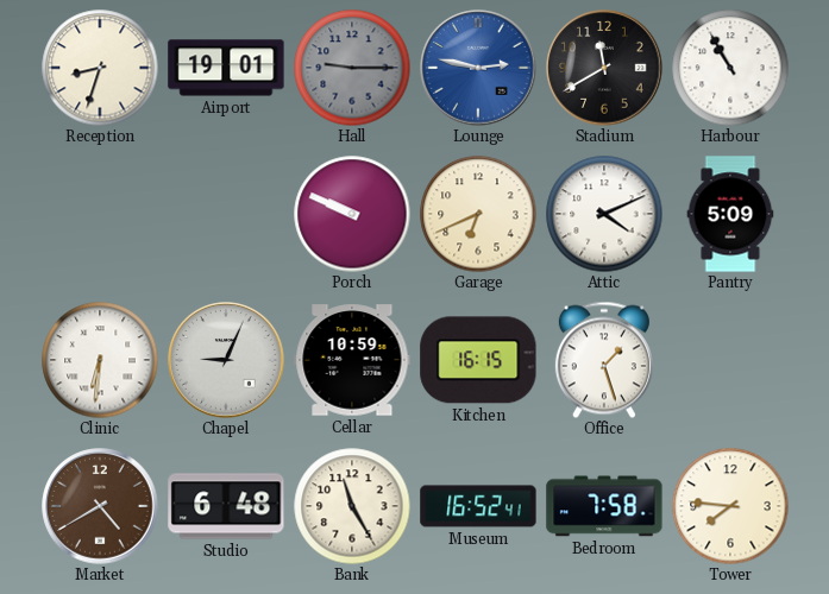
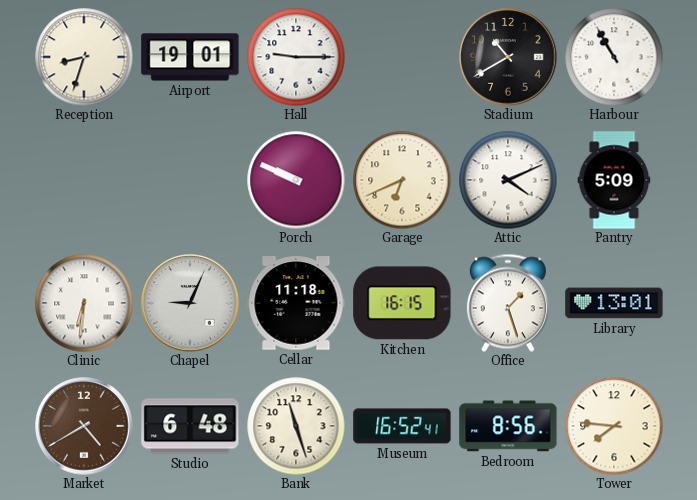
Hall dial: grey -> white
Lounge: 2:47 -> none
Stadium: 11:40 -> 10:40
Cellar: 10:59 -> 11:18
Library: none -> 13:01
Bank: 11:25 -> 11:27
Bedroom: 7:58 -> 8:56
